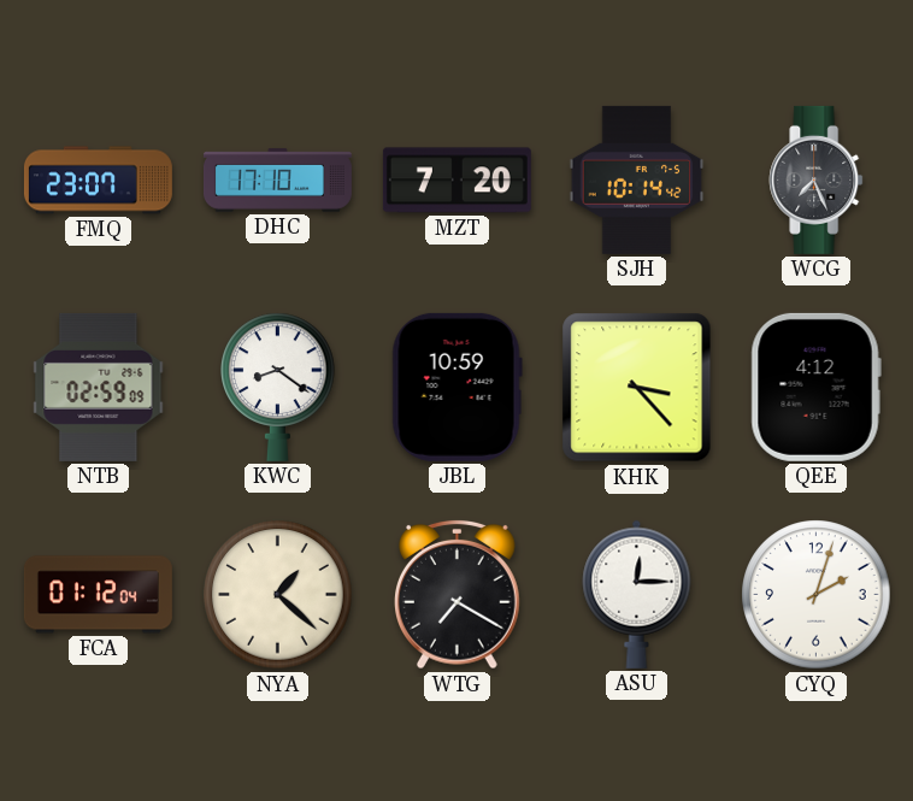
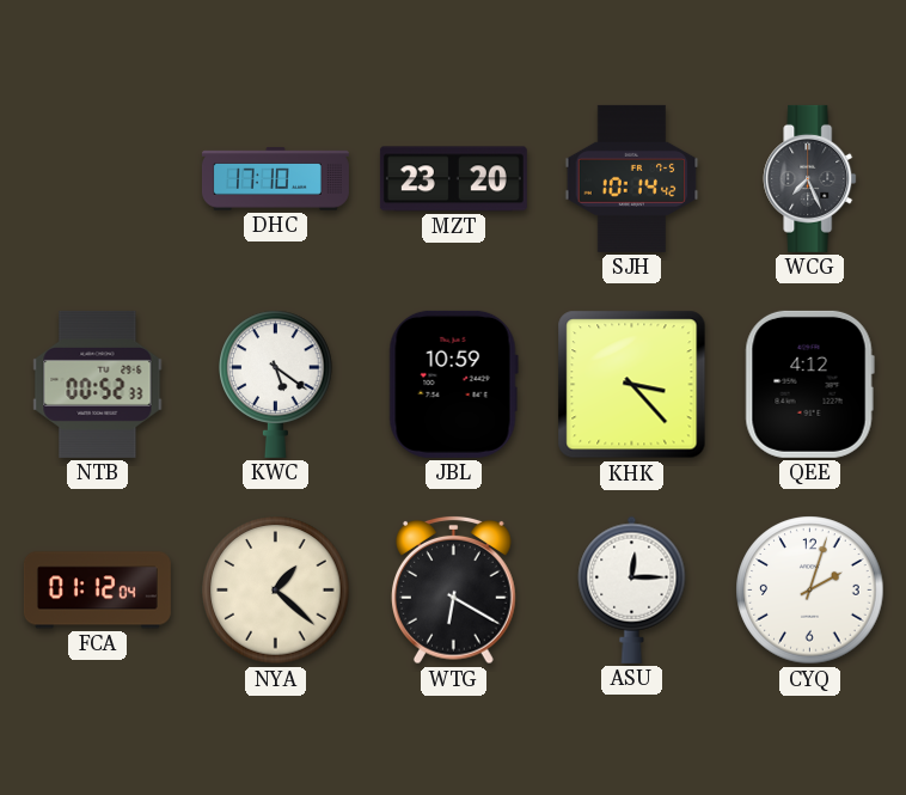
FMQ: 23:07 -> none
MZT: 7:20 -> 23:20
NTB: 02:59 -> 00:52
KWC: 8:21 -> 5:21
WTG: 7:20 -> 6:20
